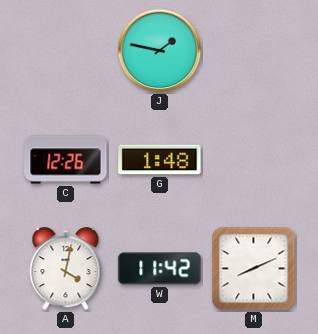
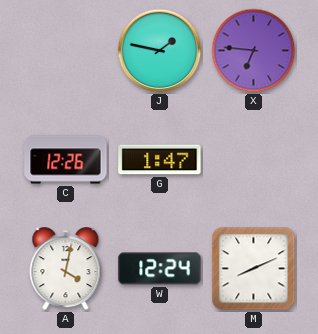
X: none -> 6:46
G: 1:48 -> 1:47
W: 11:42 -> 12:24
